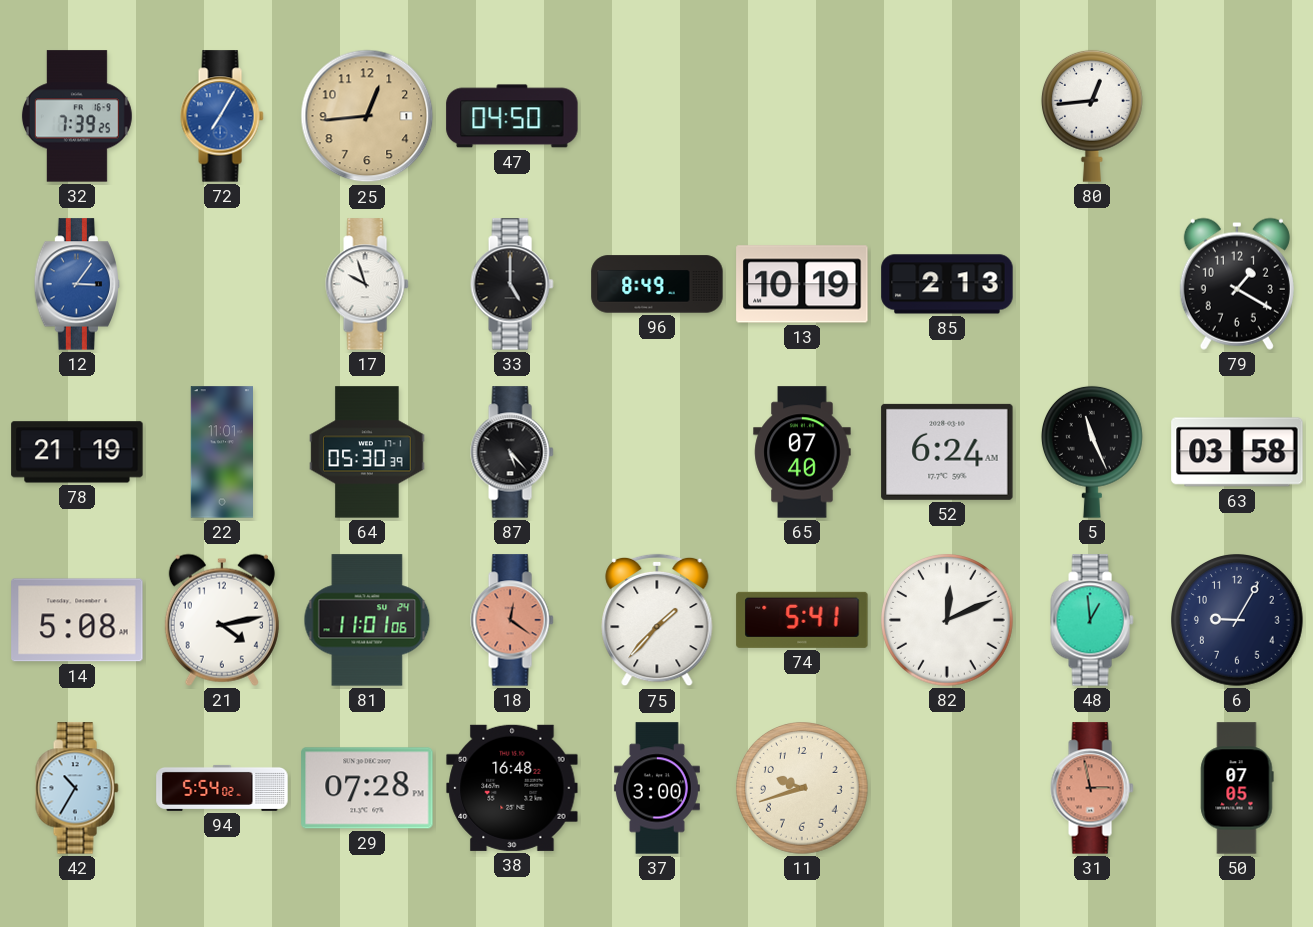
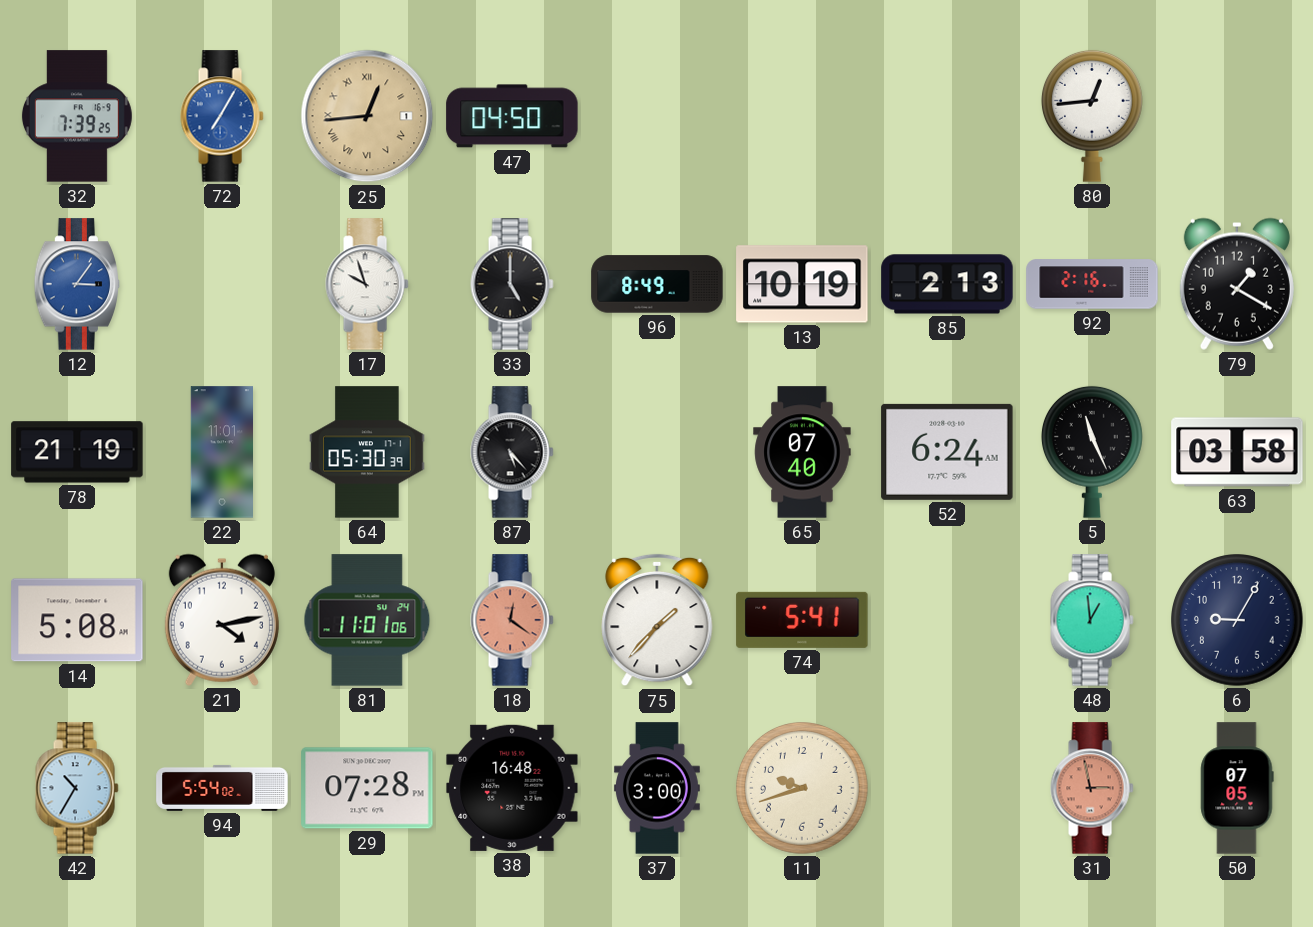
25 numerals: Arabic -> Roman
92: none -> 2:16
82: 12:11 -> none
